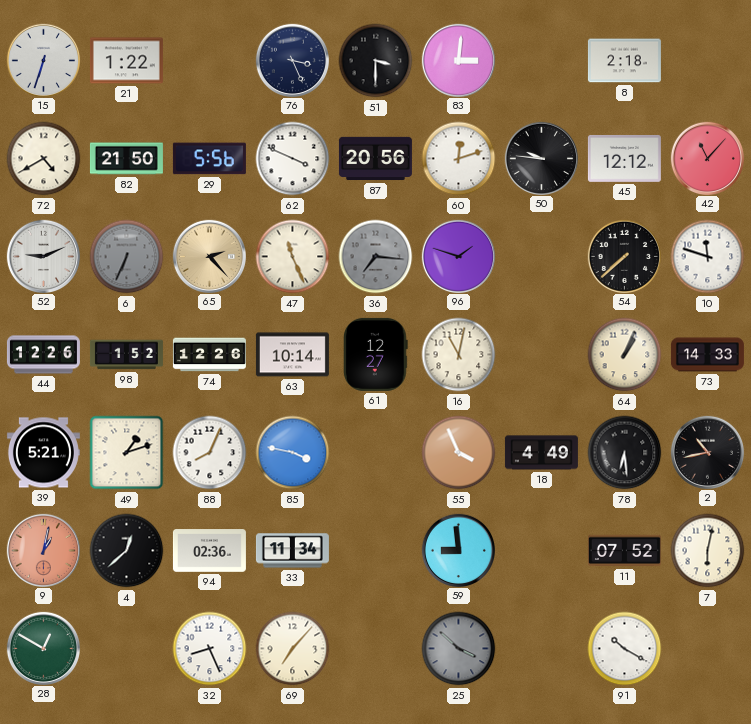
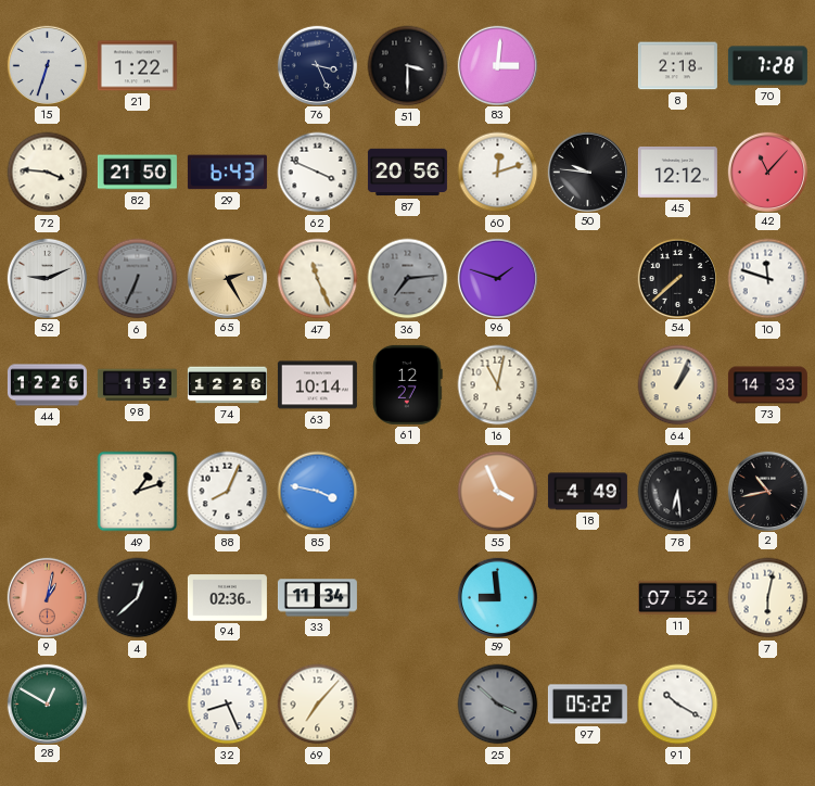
70: none -> 7:28
72: 4:40 -> 3:46
29: 5:56 -> 6:43
65: 2:23 -> 2:25
36: 7:16 -> 7:14
39: 5:21 -> none
97: none -> 05:22
